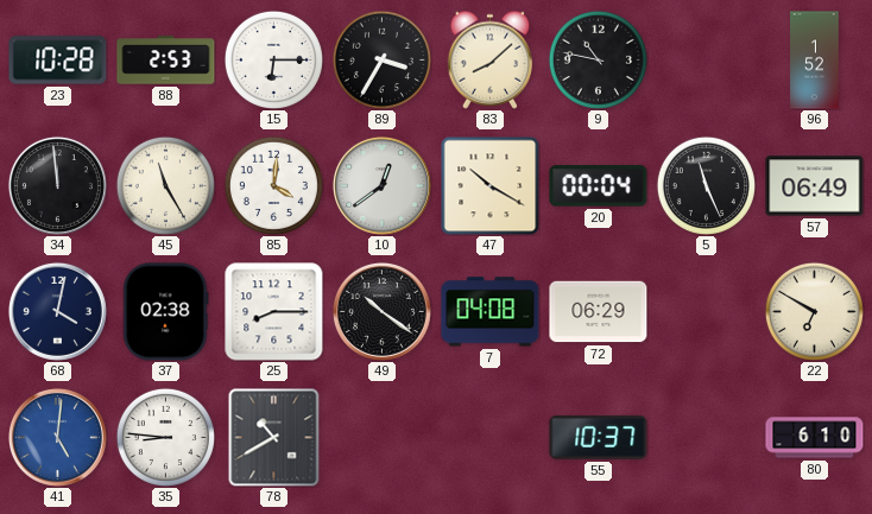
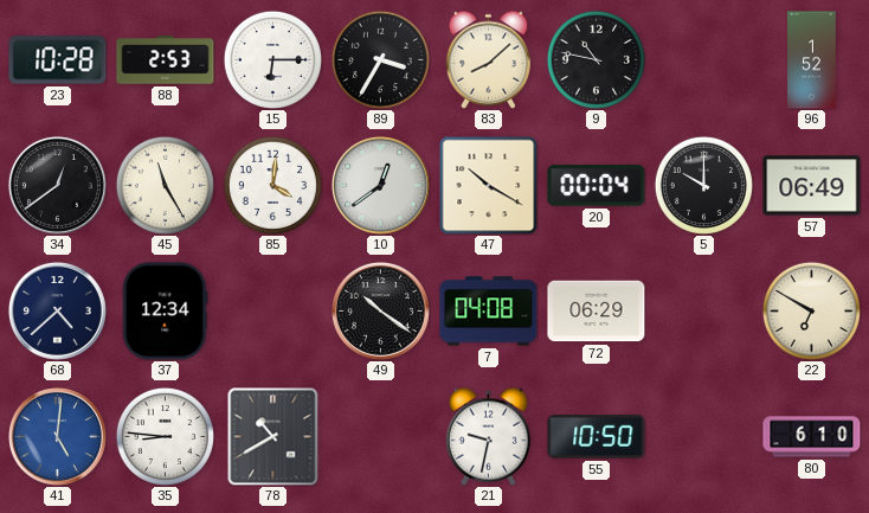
34: 11:59 -> 12:39
5: 11:26 -> 10:00
68: 4:02 -> 4:38
37: 02:38 -> 12:34
25: 8:15 -> none
21: none -> 9:32
55: 10:37 -> 10:50
